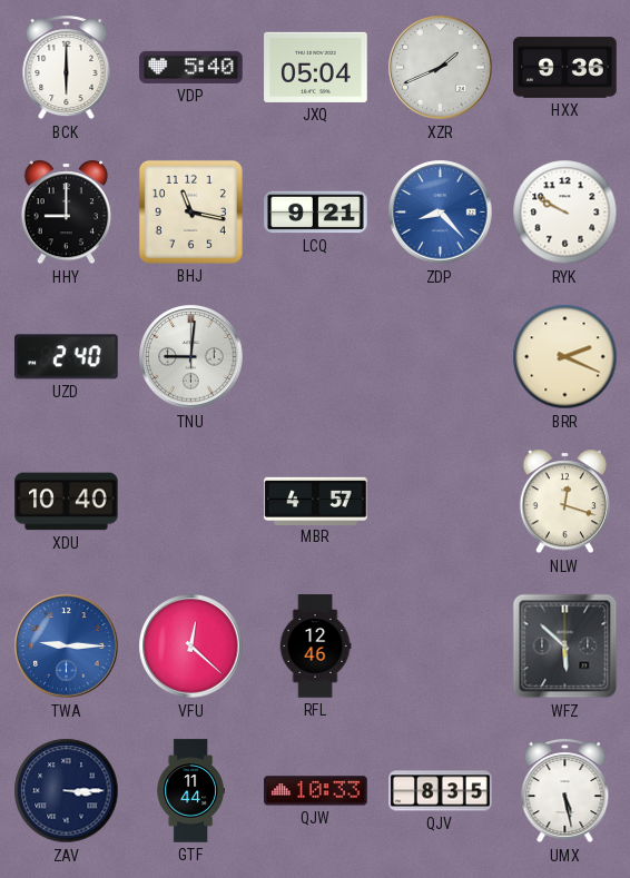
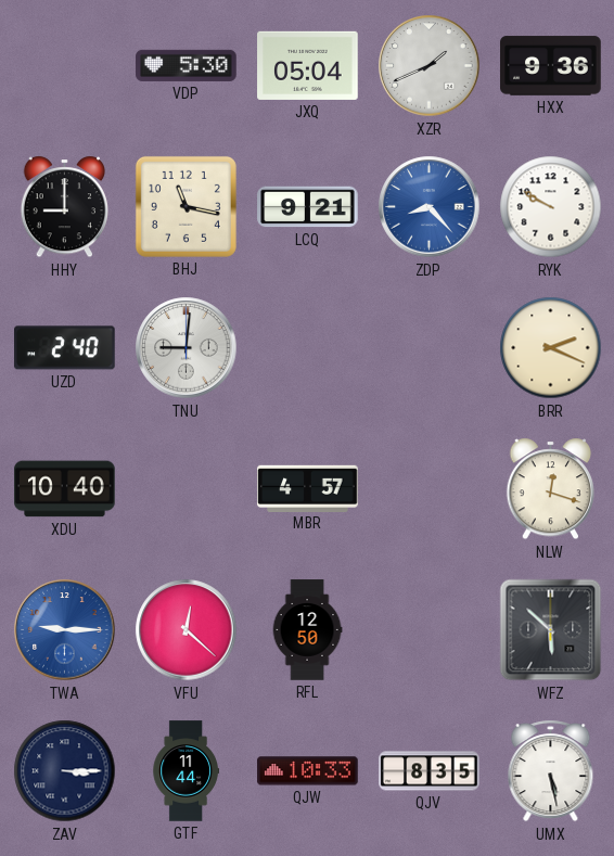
BCK: 6:00 -> none
VDP: 5:40 -> 5:30
RFL: 12:46 -> 12:50
